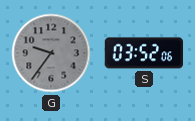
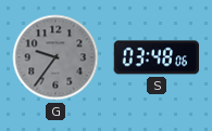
S: 03:52 -> 03:48
